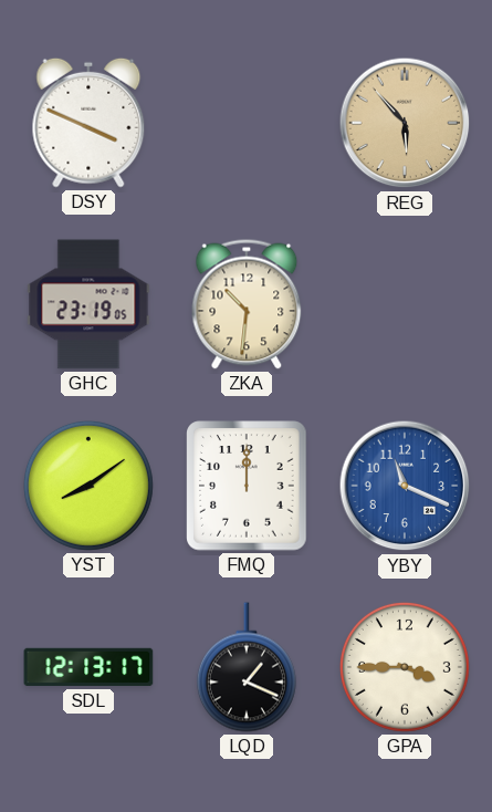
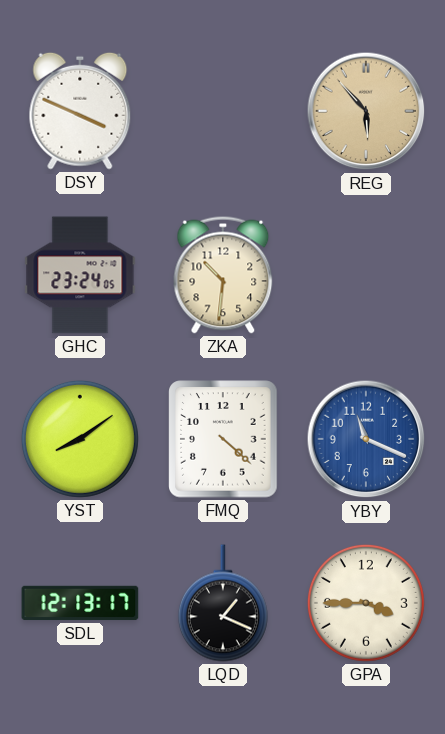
GHC: 23:19 -> 23:24
FMQ: 12:00 -> 4:22
